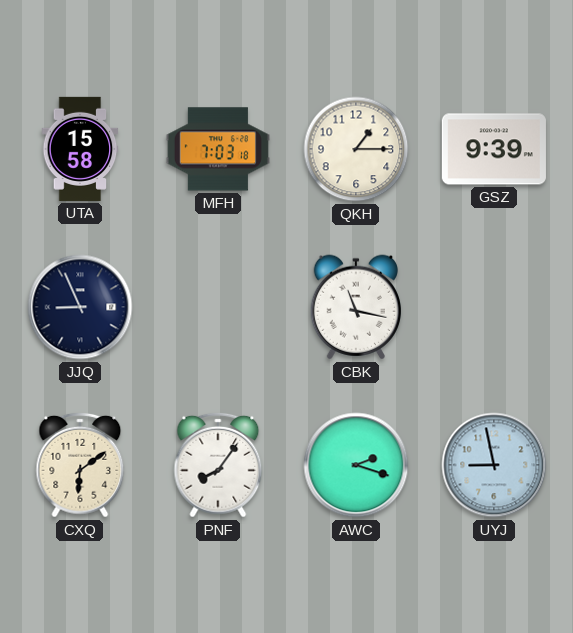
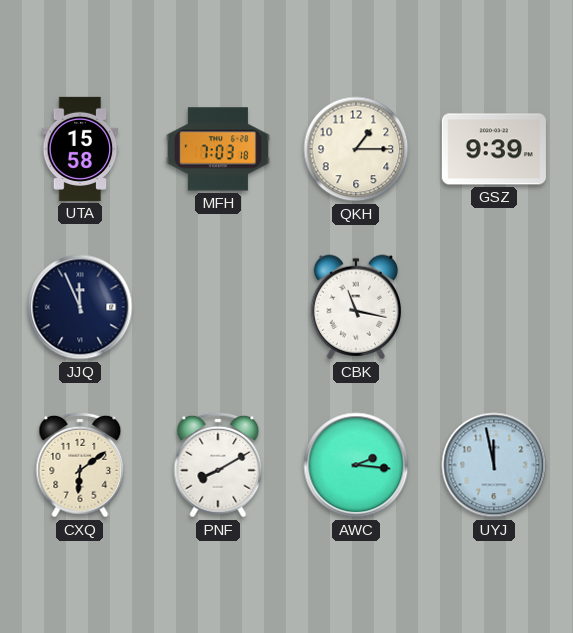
JJQ: 8:56 -> 11:56
PNF: 8:06 -> 8:10
AWC: 2:18 -> 2:16
UYJ: 8:58 -> 11:58
